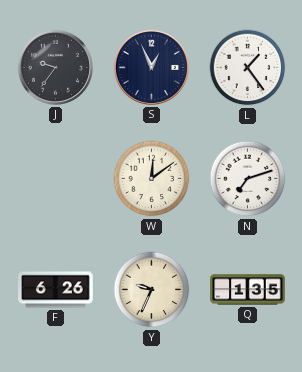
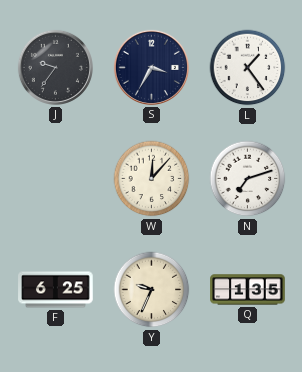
S: 12:56 -> 3:35
W: 12:09 -> 12:07
F: 6:26 -> 6:25
